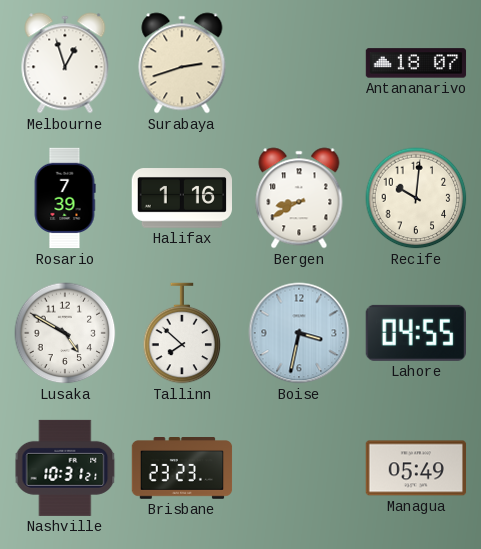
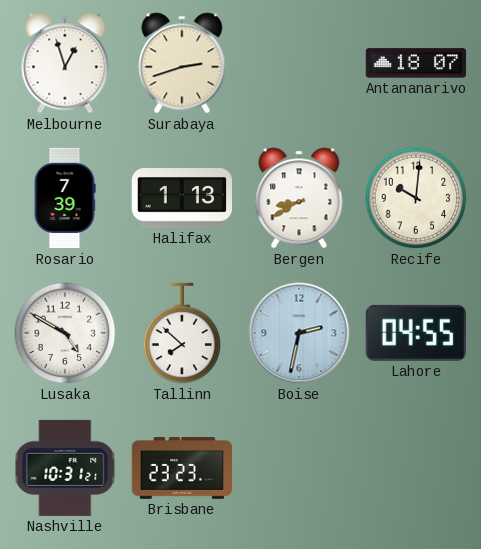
Halifax: 1:16 -> 1:13
Boise: 3:32 -> 2:32
Managua: 05:49 -> none
